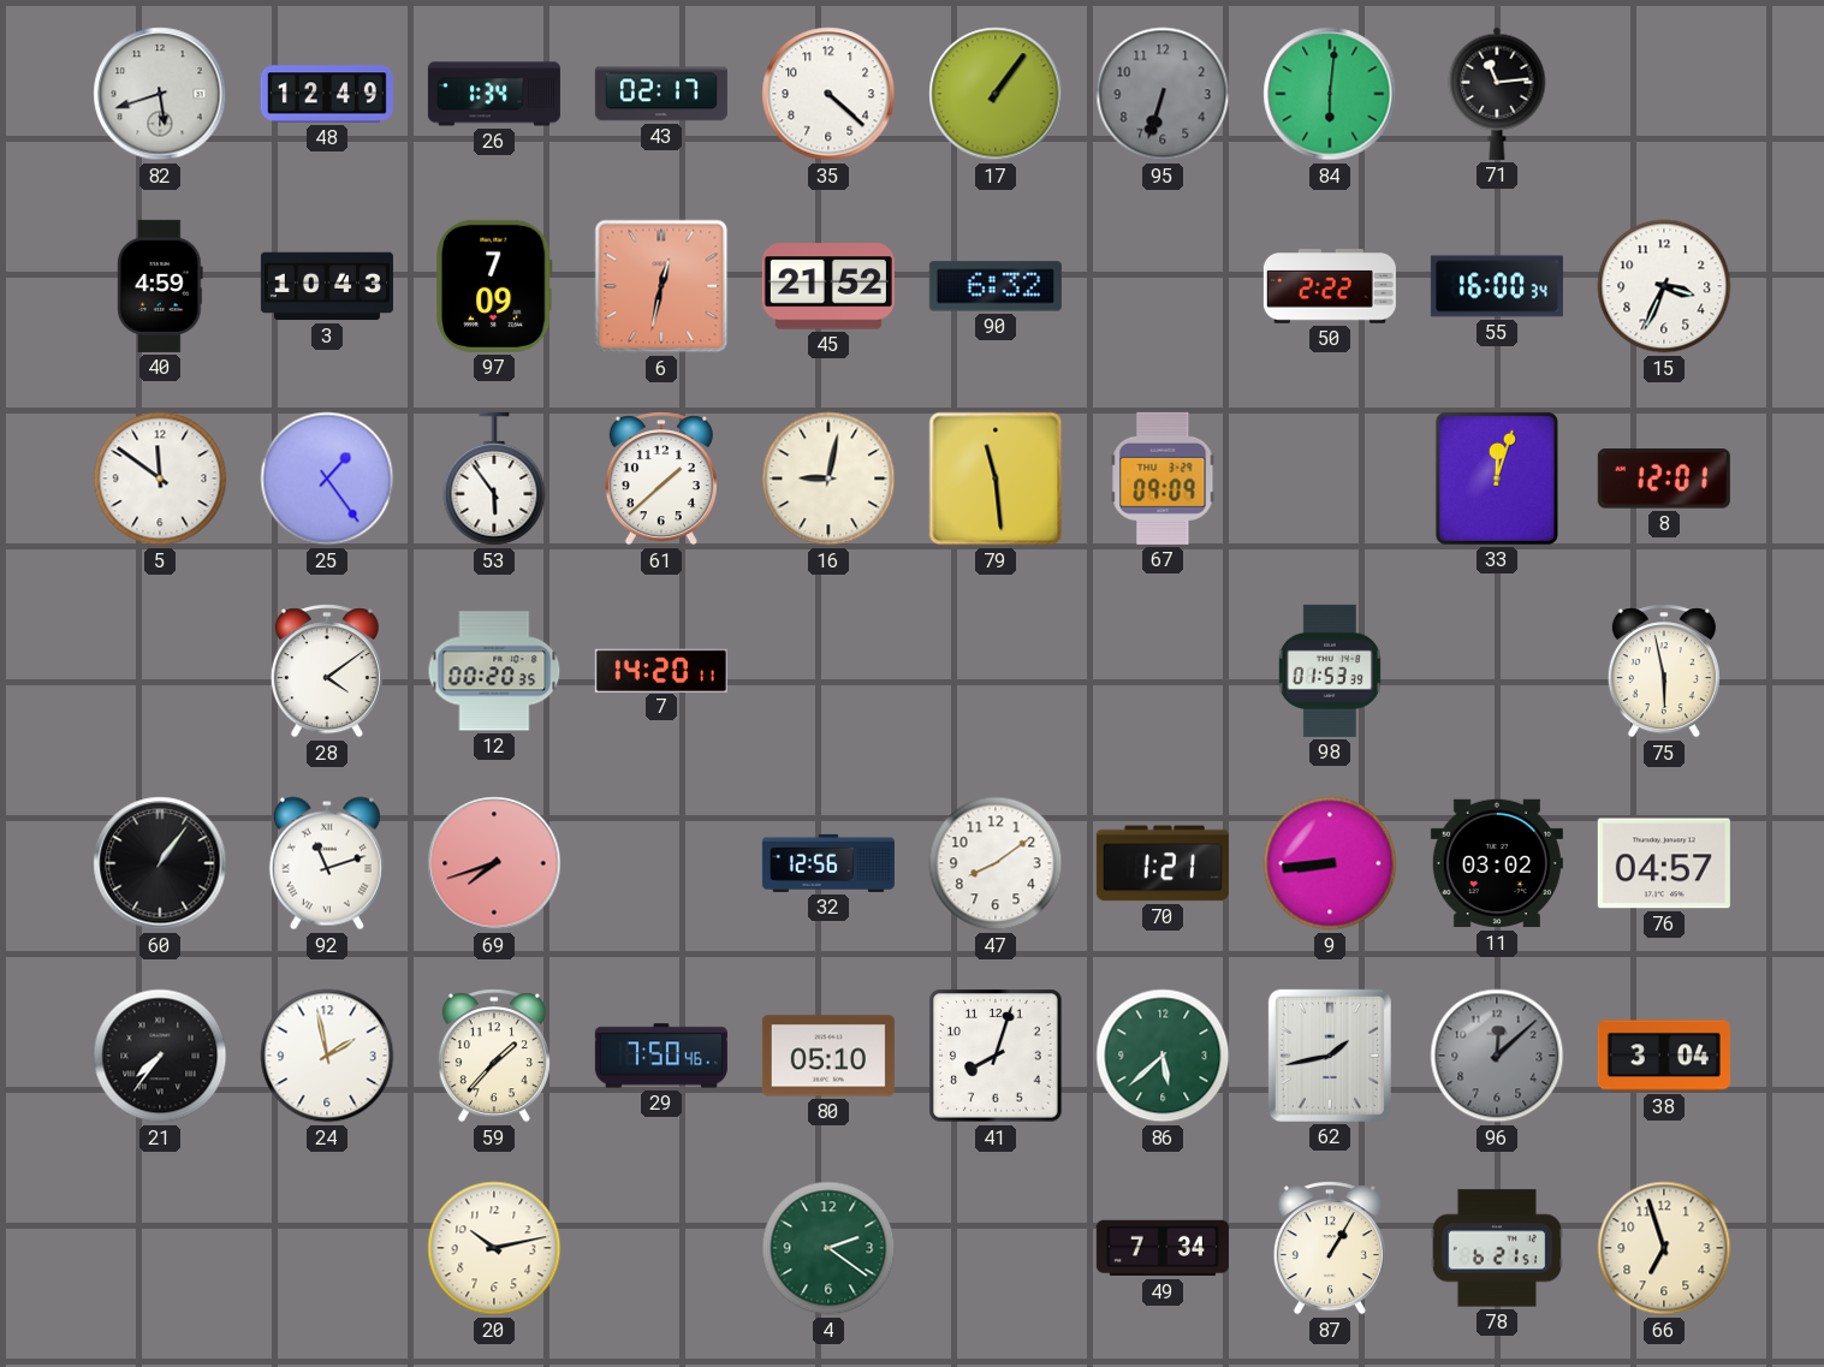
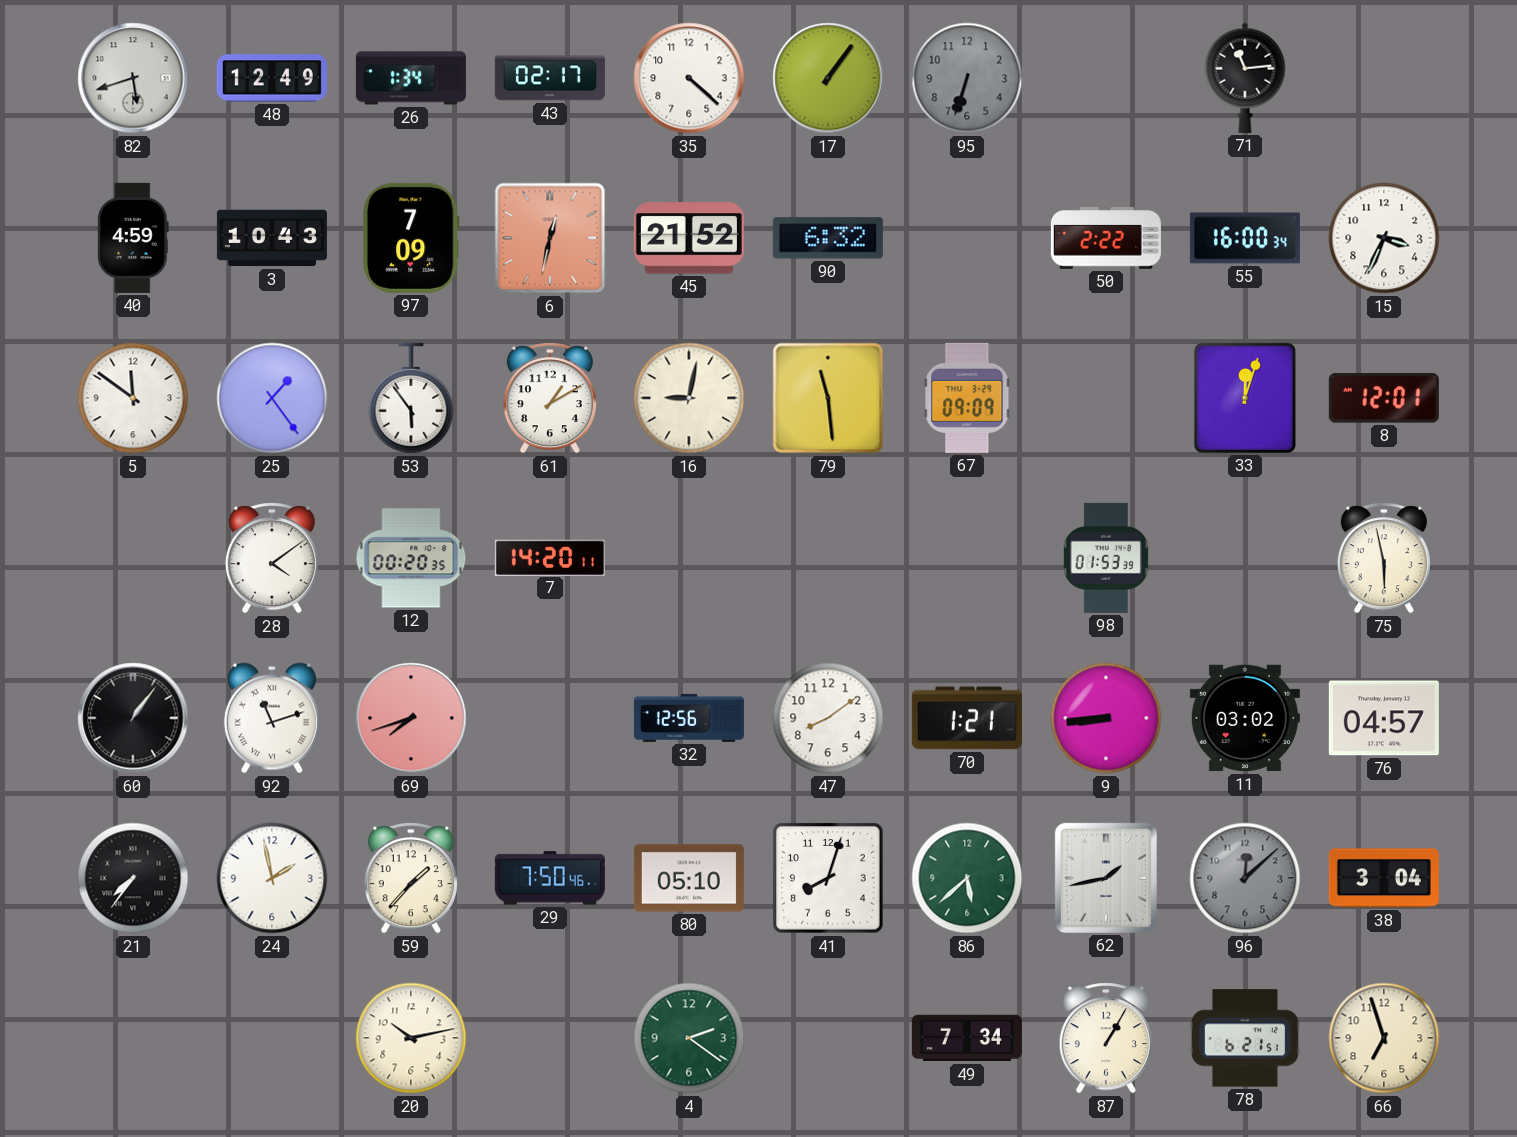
84: 6:01 -> none
61: 1:38 -> 1:10
